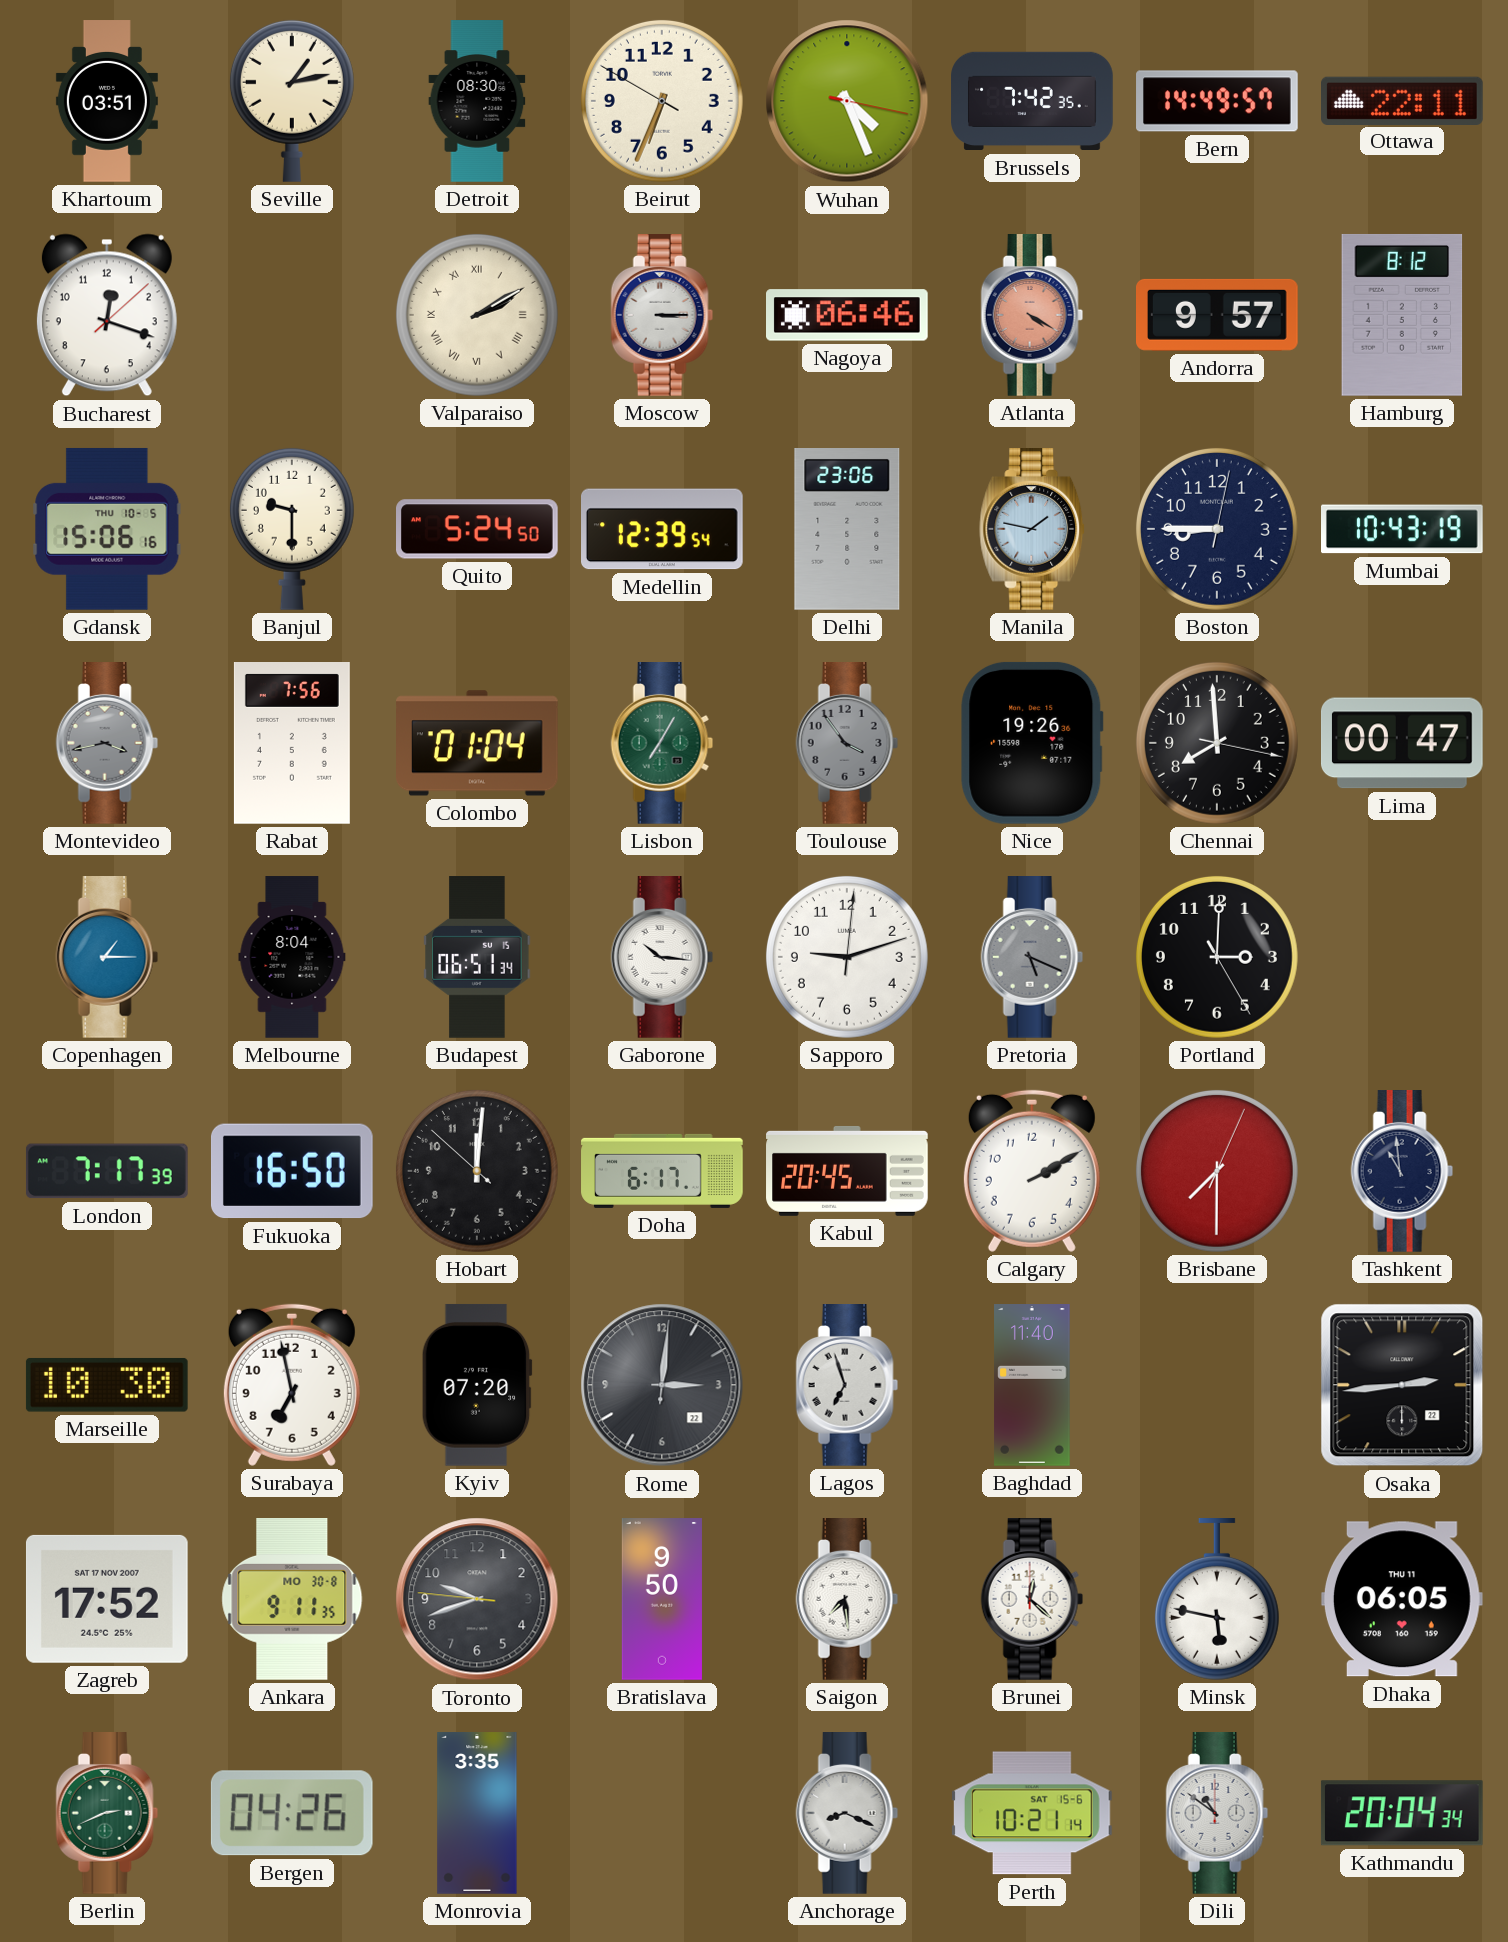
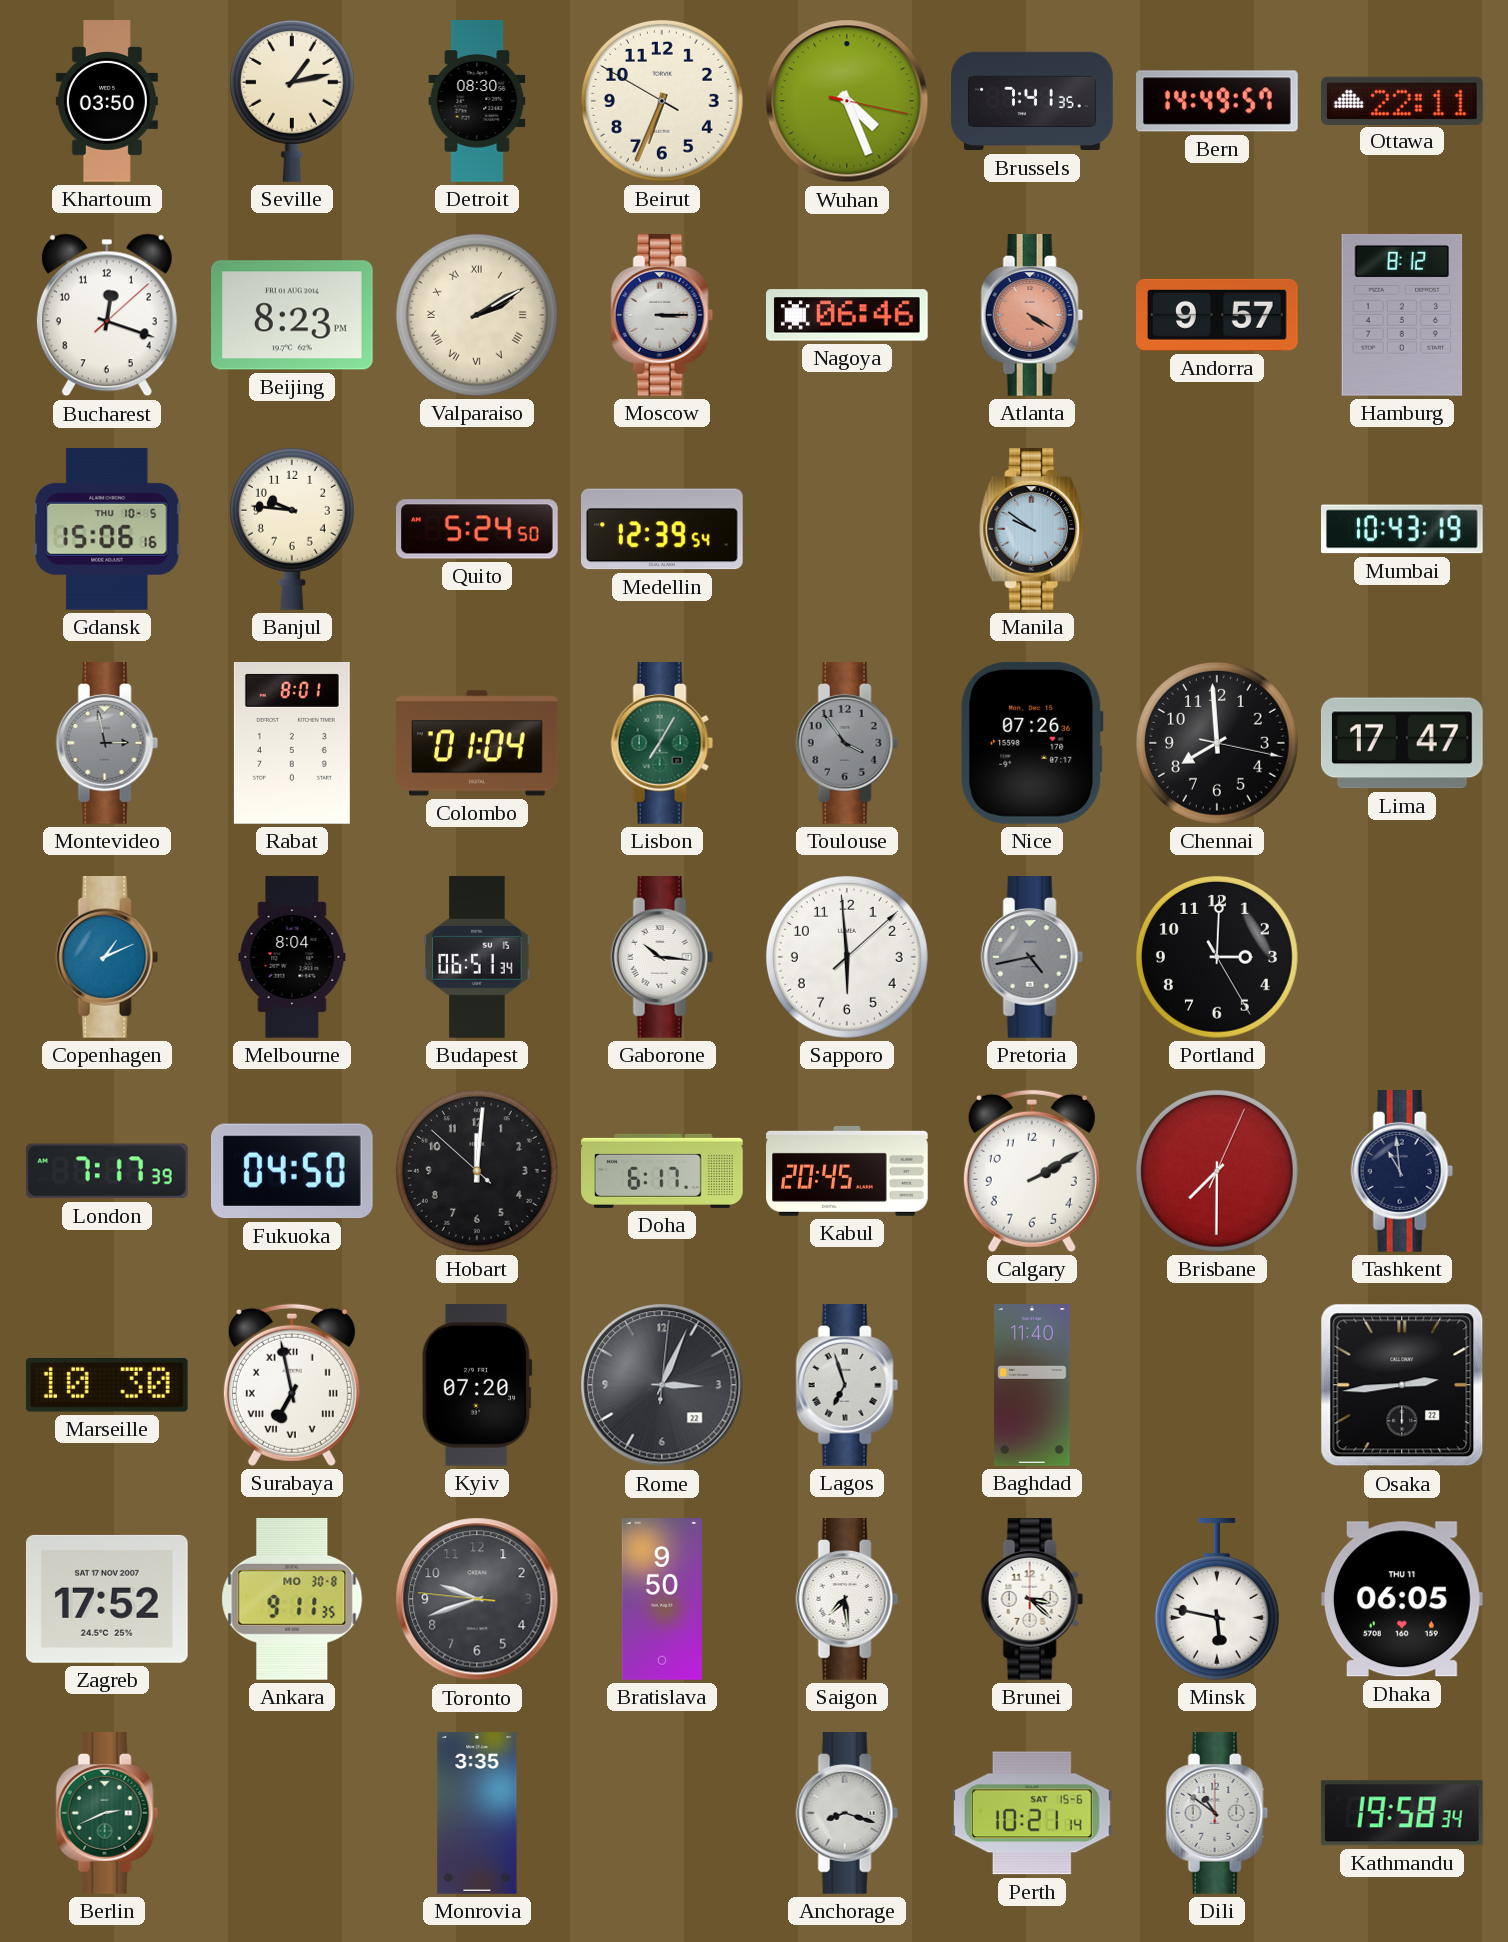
Khartoum: 03:51 -> 03:50
Brussels: 7:42 -> 7:41
Beijing: none -> 8:23
Banjul: 9:30 -> 9:46
Delhi: 23:06 -> none
Manila: 1:47 -> 9:51
Boston: 8:45 -> none
Montevideo: 3:43 -> 2:58
Rabat: 7:56 -> 8:01
Nice: 19:26 -> 07:26
Lima: 00:47 -> 17:47
Copenhagen: 1:15 -> 1:11
Sapporo: 9:12 -> 5:59
Pretoria: 5:19 -> 4:43
Fukuoka: 16:50 -> 04:50
Surabaya numerals: Arabic -> Roman
Rome: 3:01 -> 3:04
Brunei: 12:22 -> 3:22
Bergen: 04:26 -> none
Anchorage: 8:19 -> 8:18
Kathmandu: 20:04 -> 19:58
